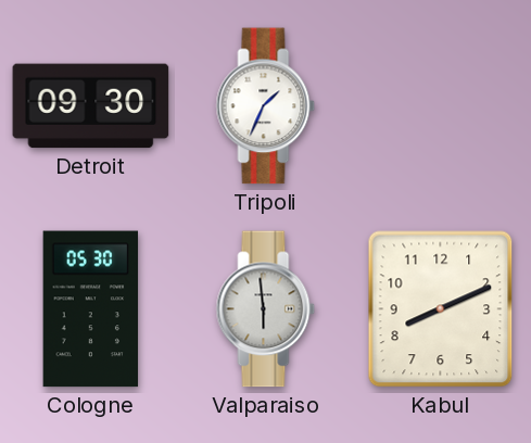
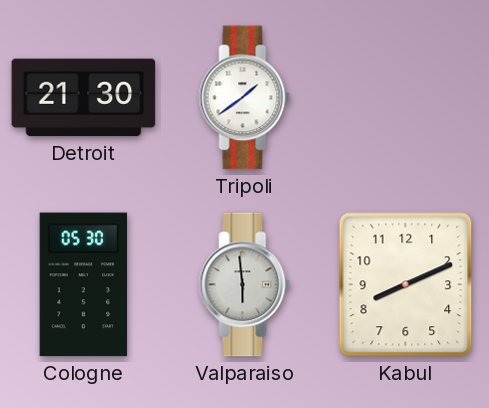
Detroit: 09:30 -> 21:30
Tripoli: 1:34 -> 1:39
